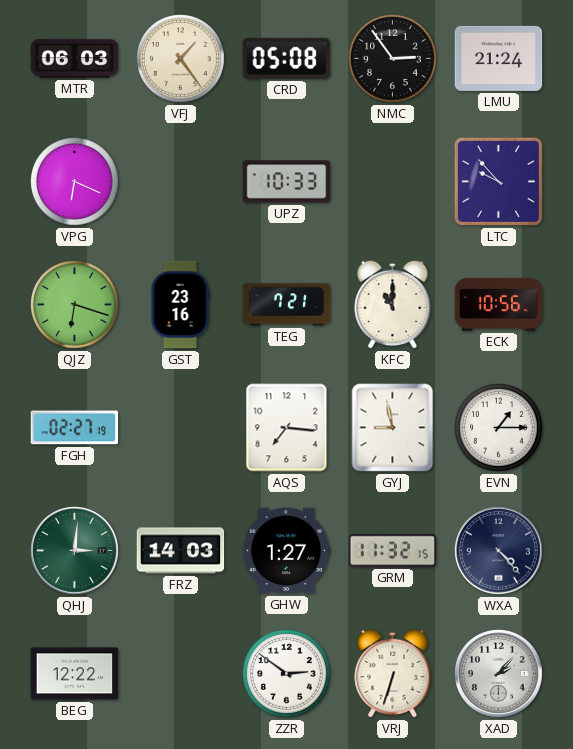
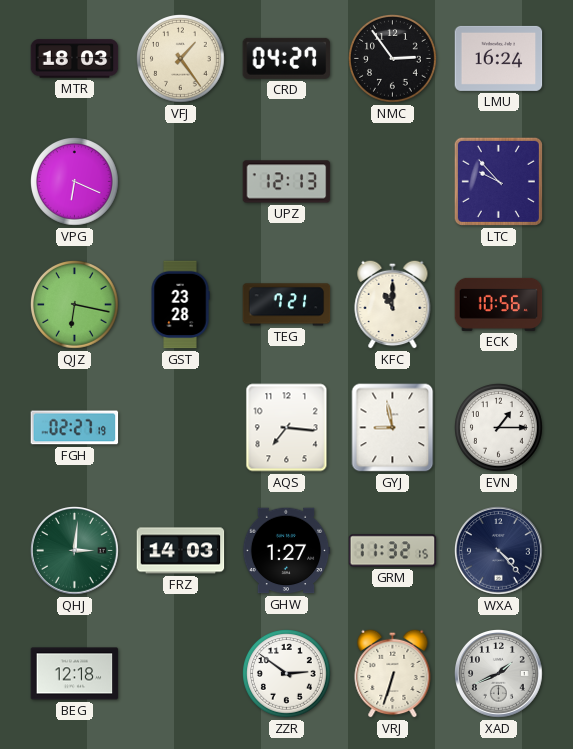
MTR: 06:03 -> 18:03
CRD: 05:08 -> 04:27
LMU: 21:24 -> 16:24
UPZ: 10:33 -> 12:13
QJZ: 6:18 -> 6:17
GST: 23:16 -> 23:28
BEG: 12:22 -> 12:18
XAD: 2:07 -> 1:41
